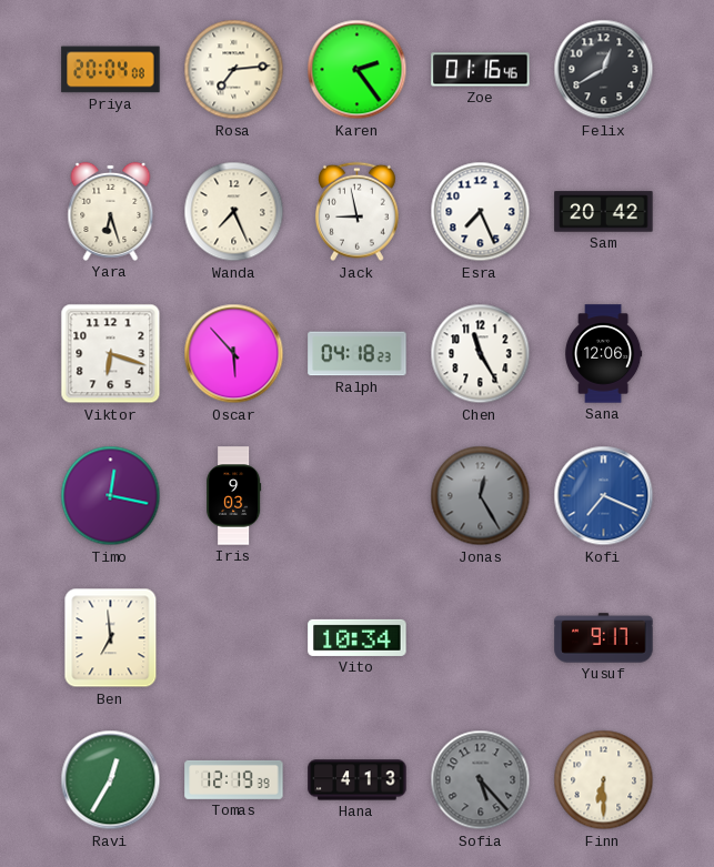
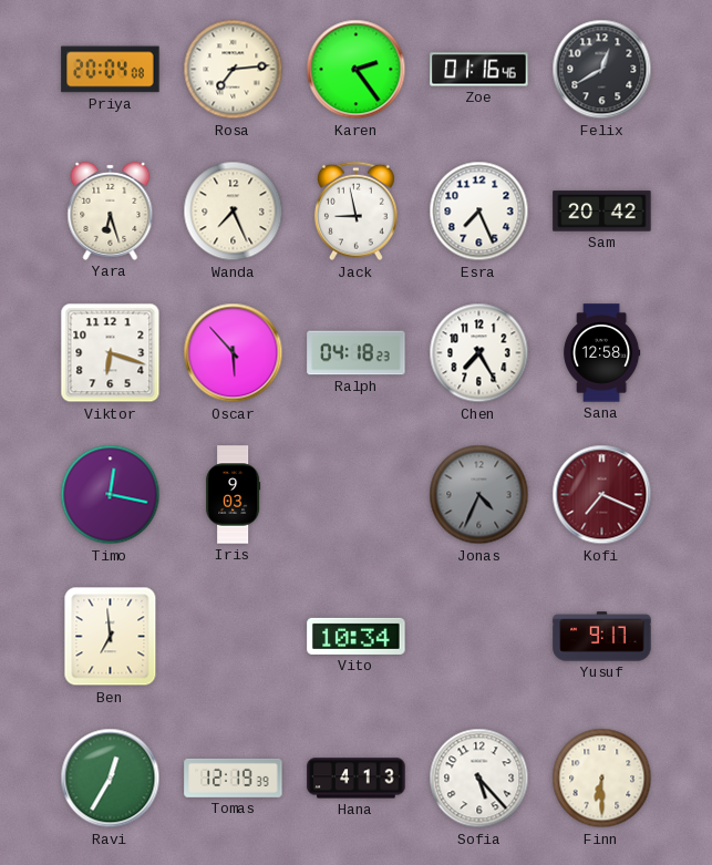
Chen: 11:25 -> 7:25
Sana: 12:06 -> 12:58
Jonas: 12:25 -> 4:34
Kofi dial: blue -> burgundy
Sofia dial: grey -> white
